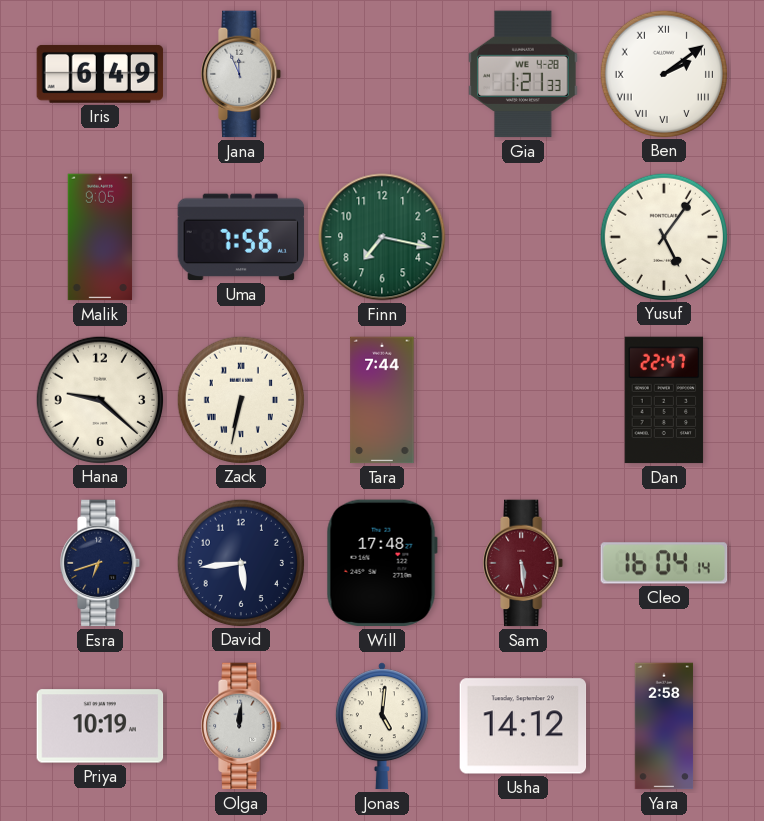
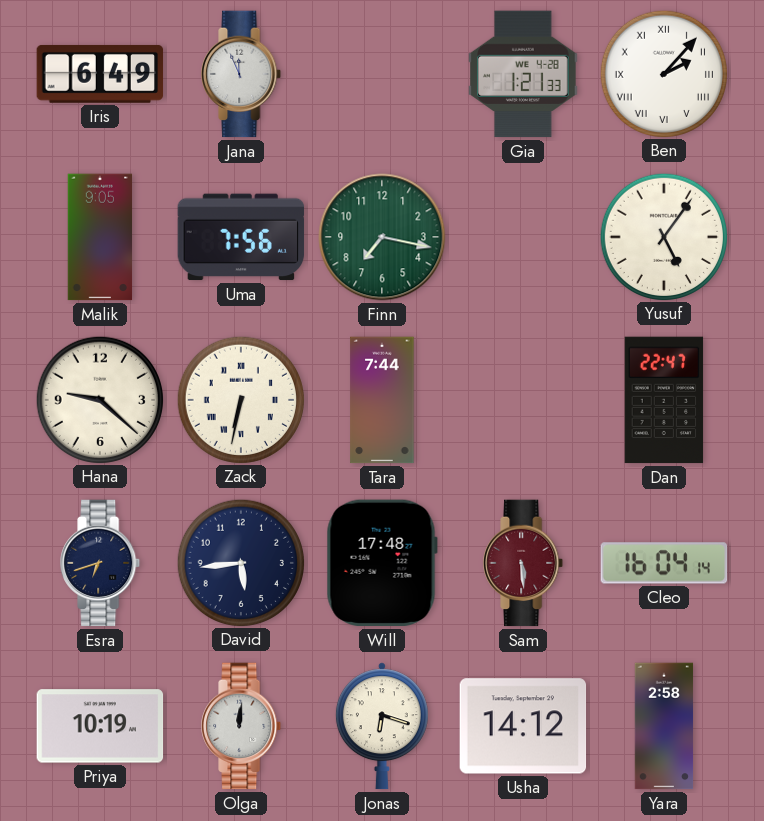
Ben: 2:09 -> 2:07
Jonas: 5:01 -> 6:18
